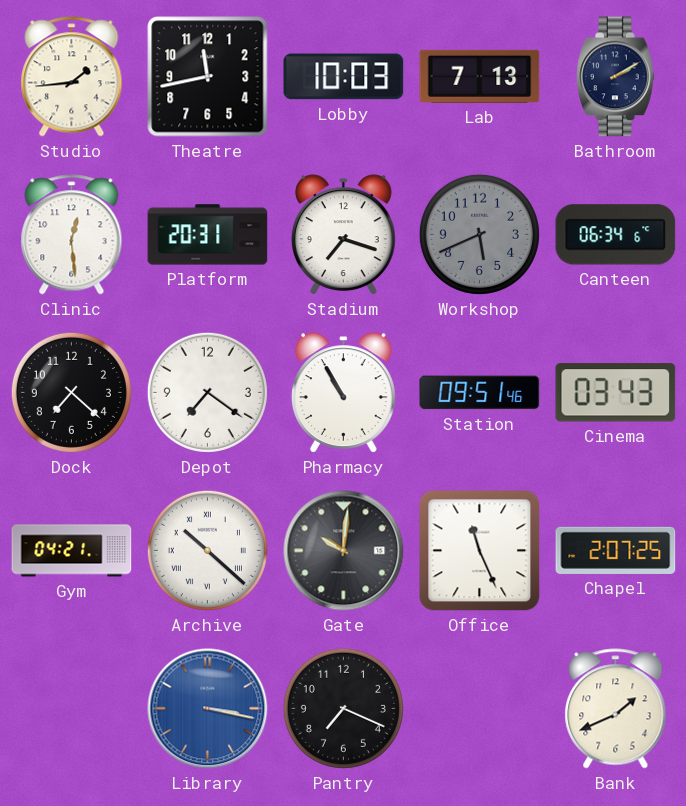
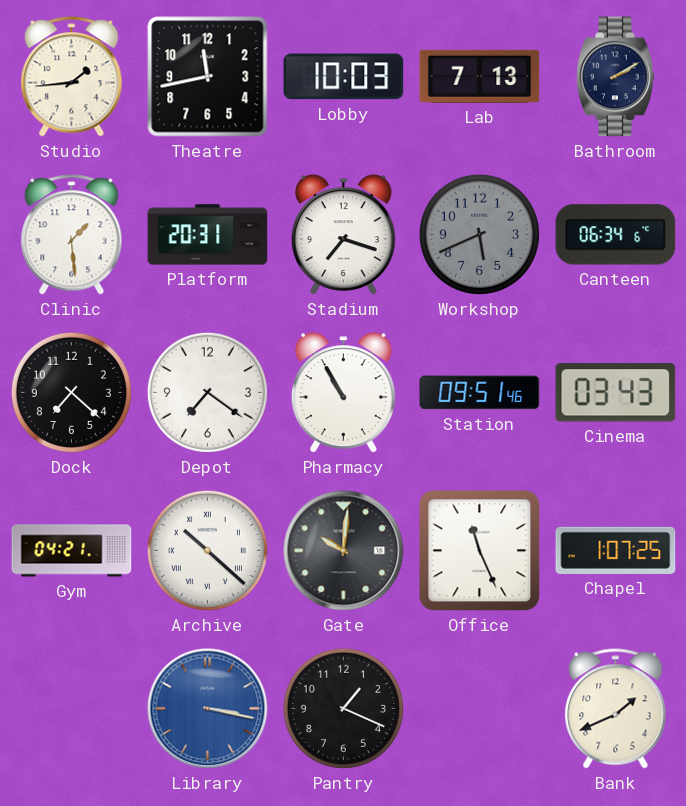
Clinic: 12:29 -> 1:29
Chapel: 2:07 -> 1:07
Pantry: 7:19 -> 1:19
